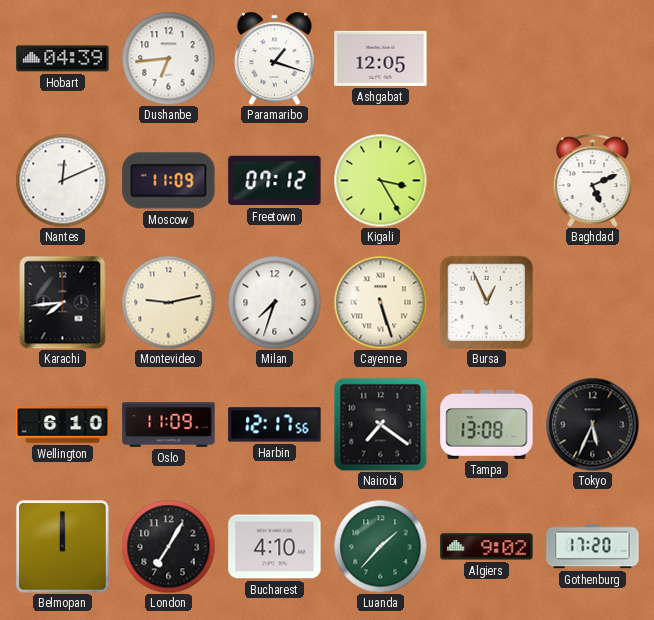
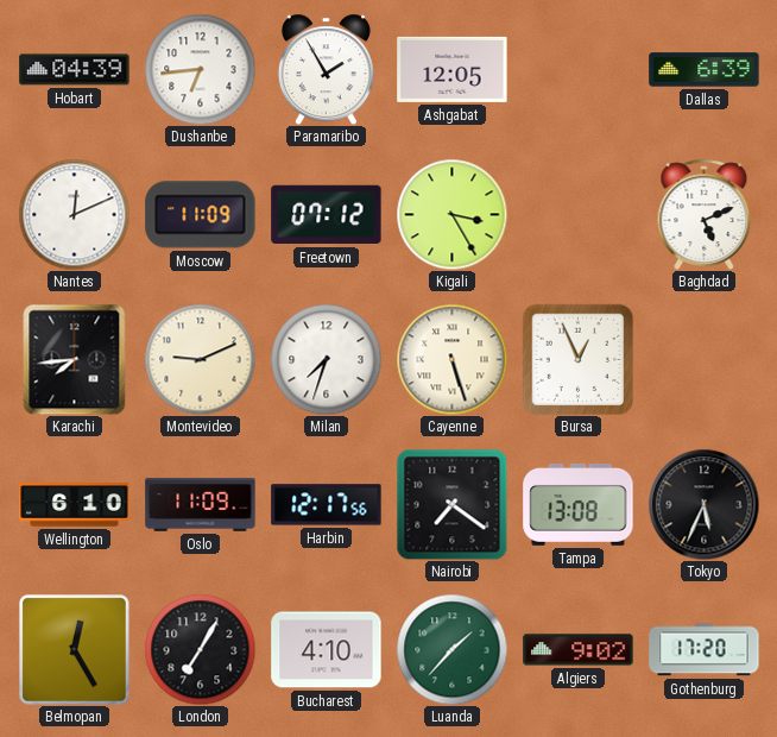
Paramaribo: 1:18 -> 1:55
Dallas: none -> 6:39
Montevideo: 9:13 -> 9:11
Belmopan: 12:00 -> 12:25
